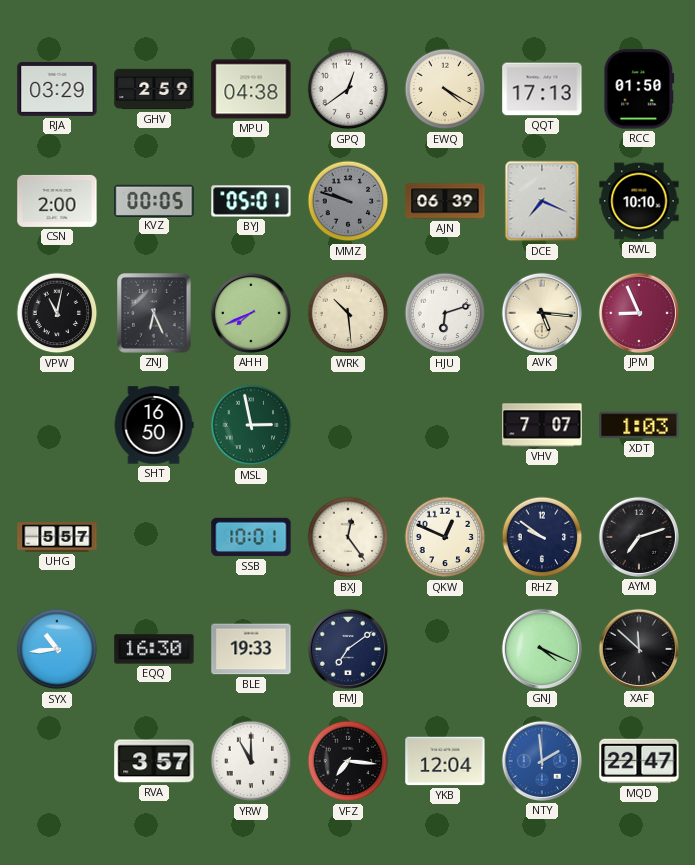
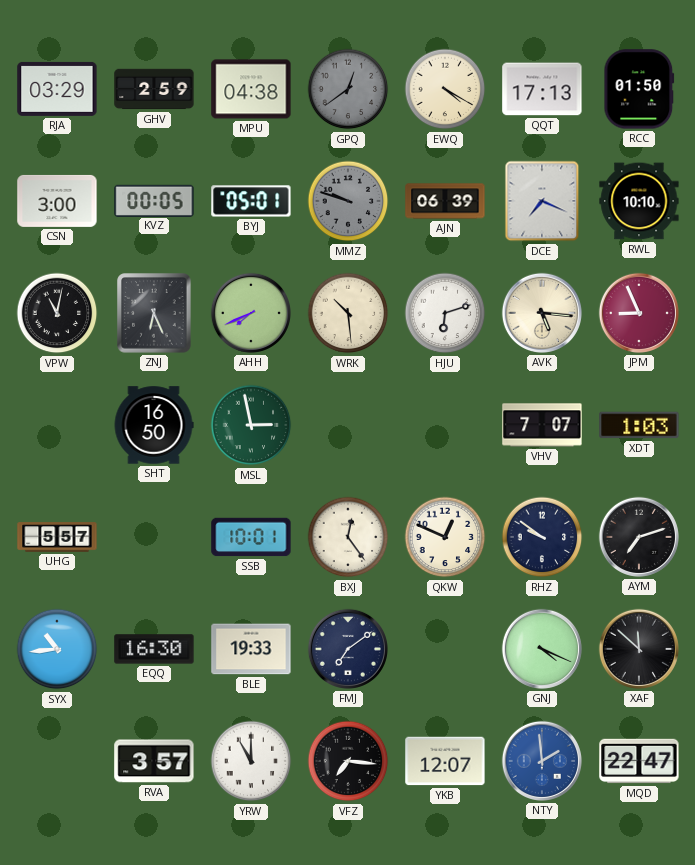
GPQ dial: white -> grey
CSN: 2:00 -> 3:00
YKB: 12:04 -> 12:07
